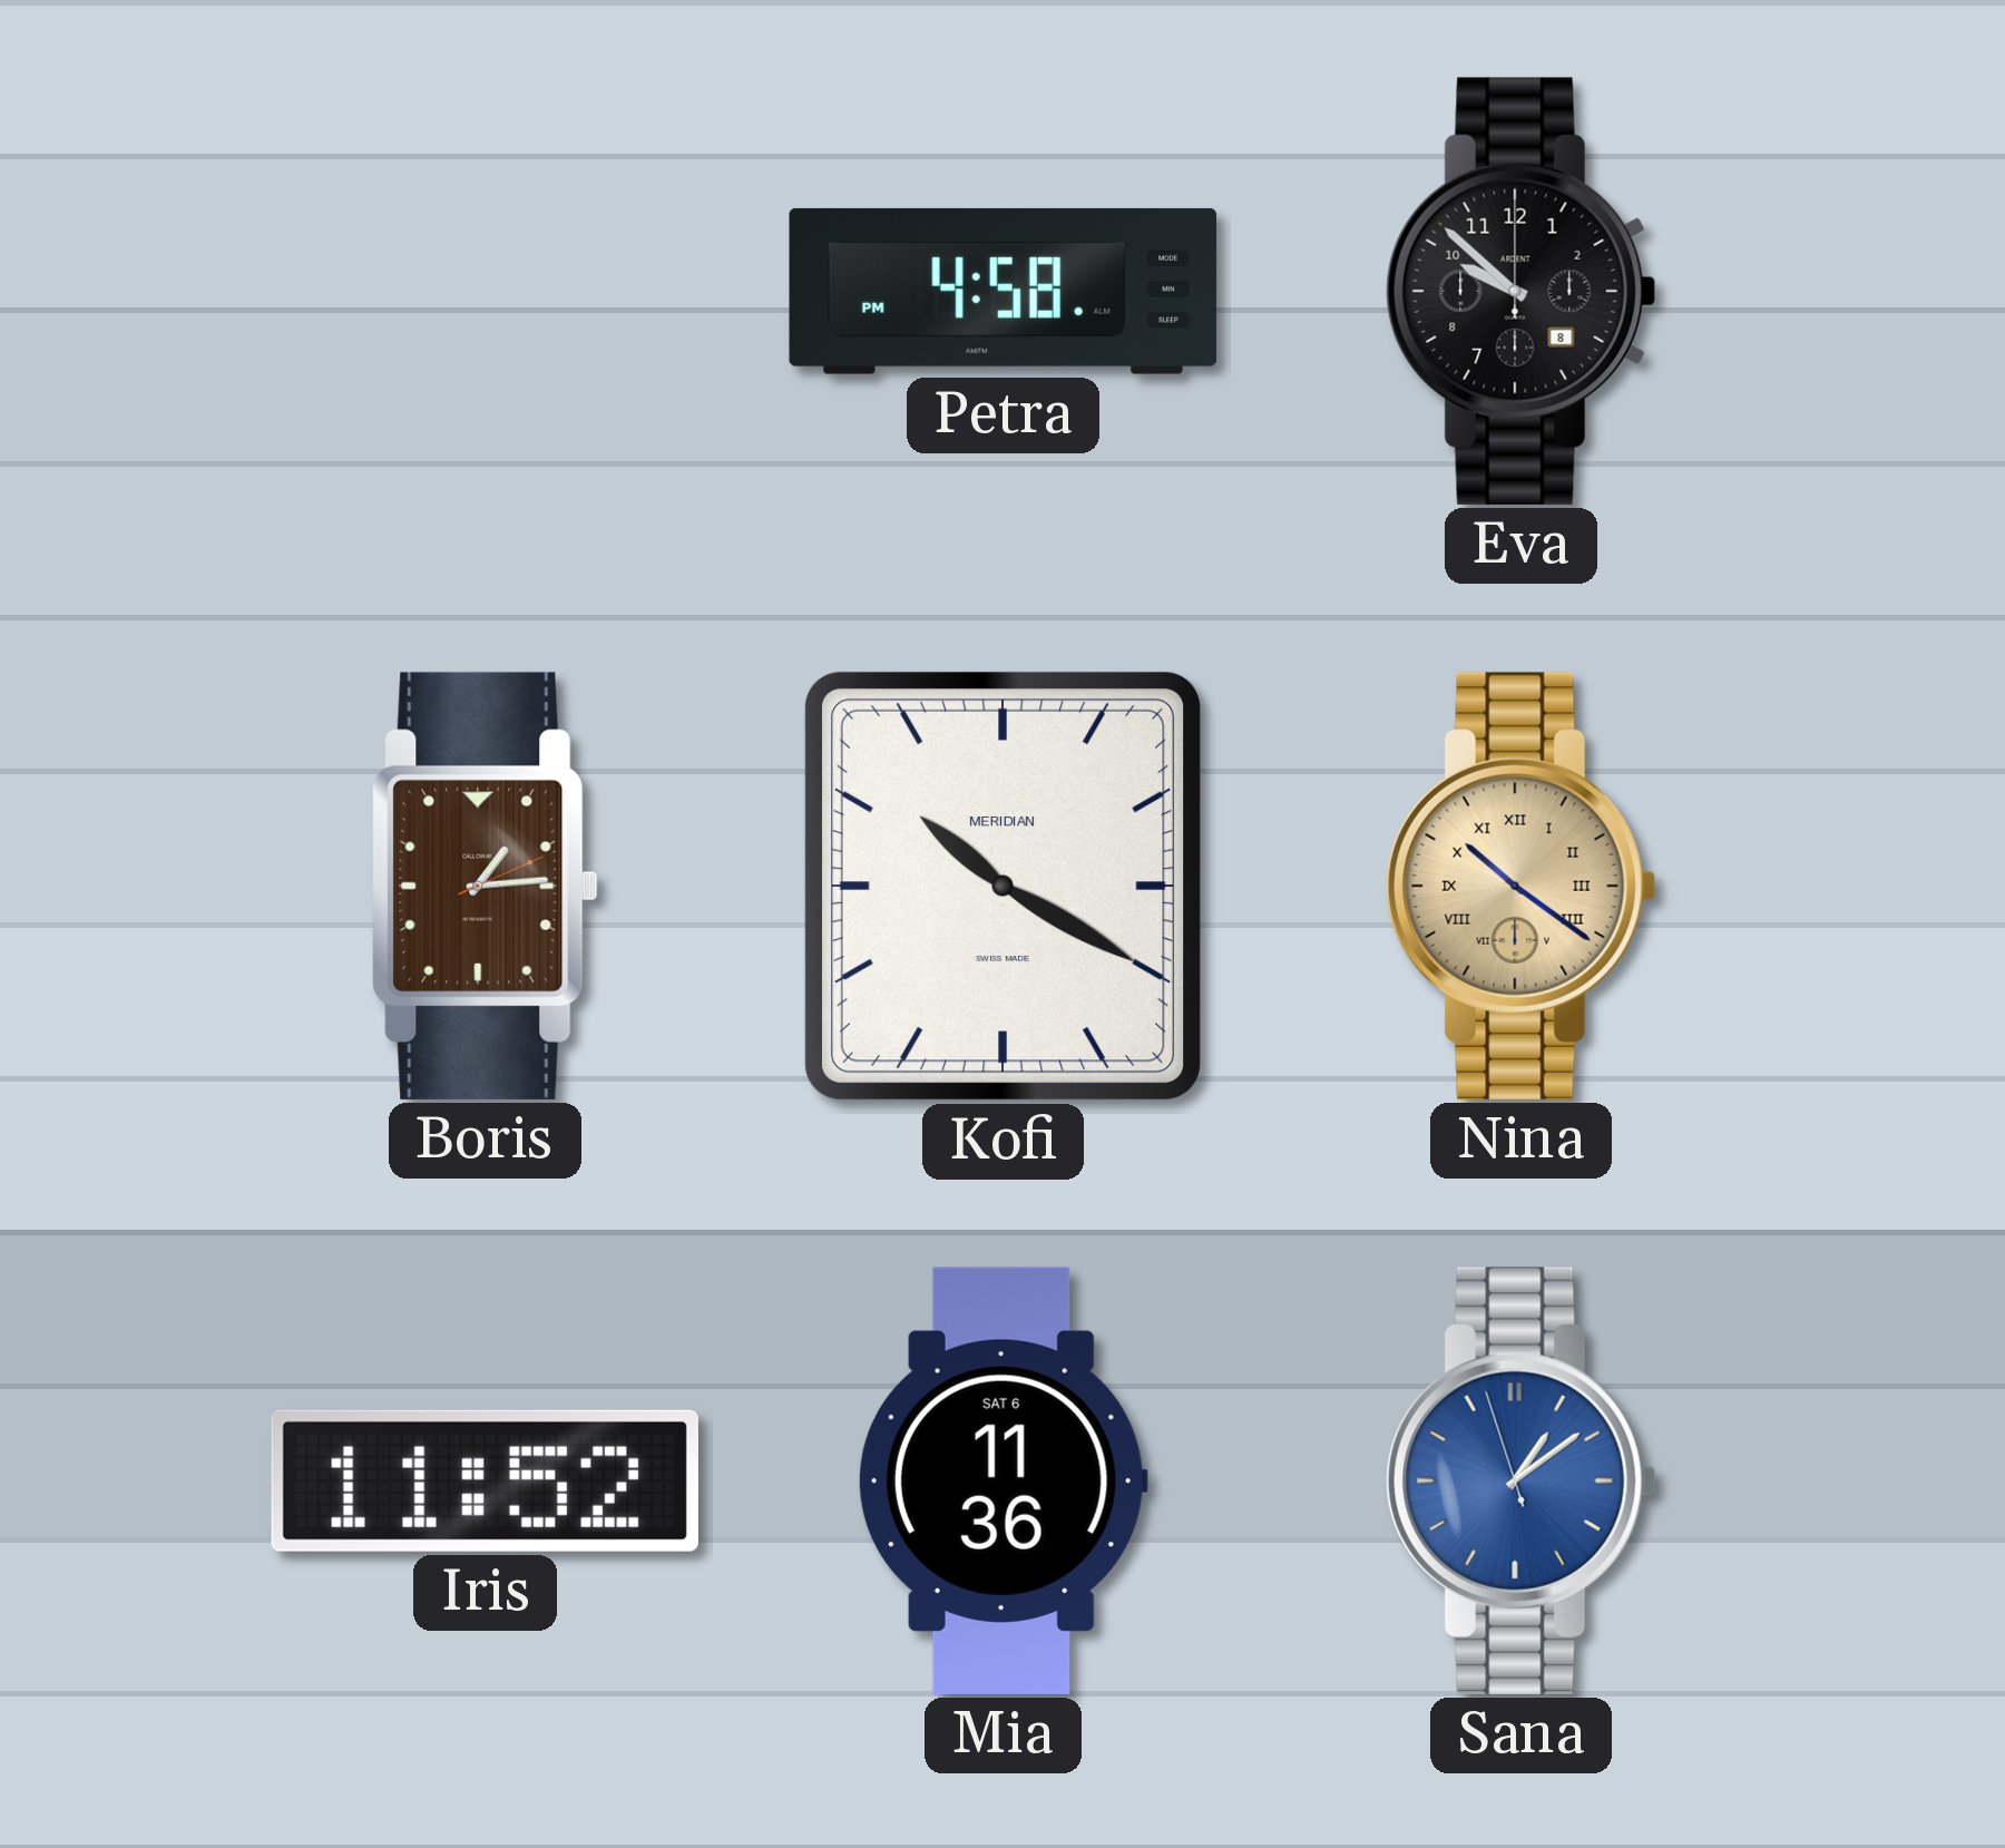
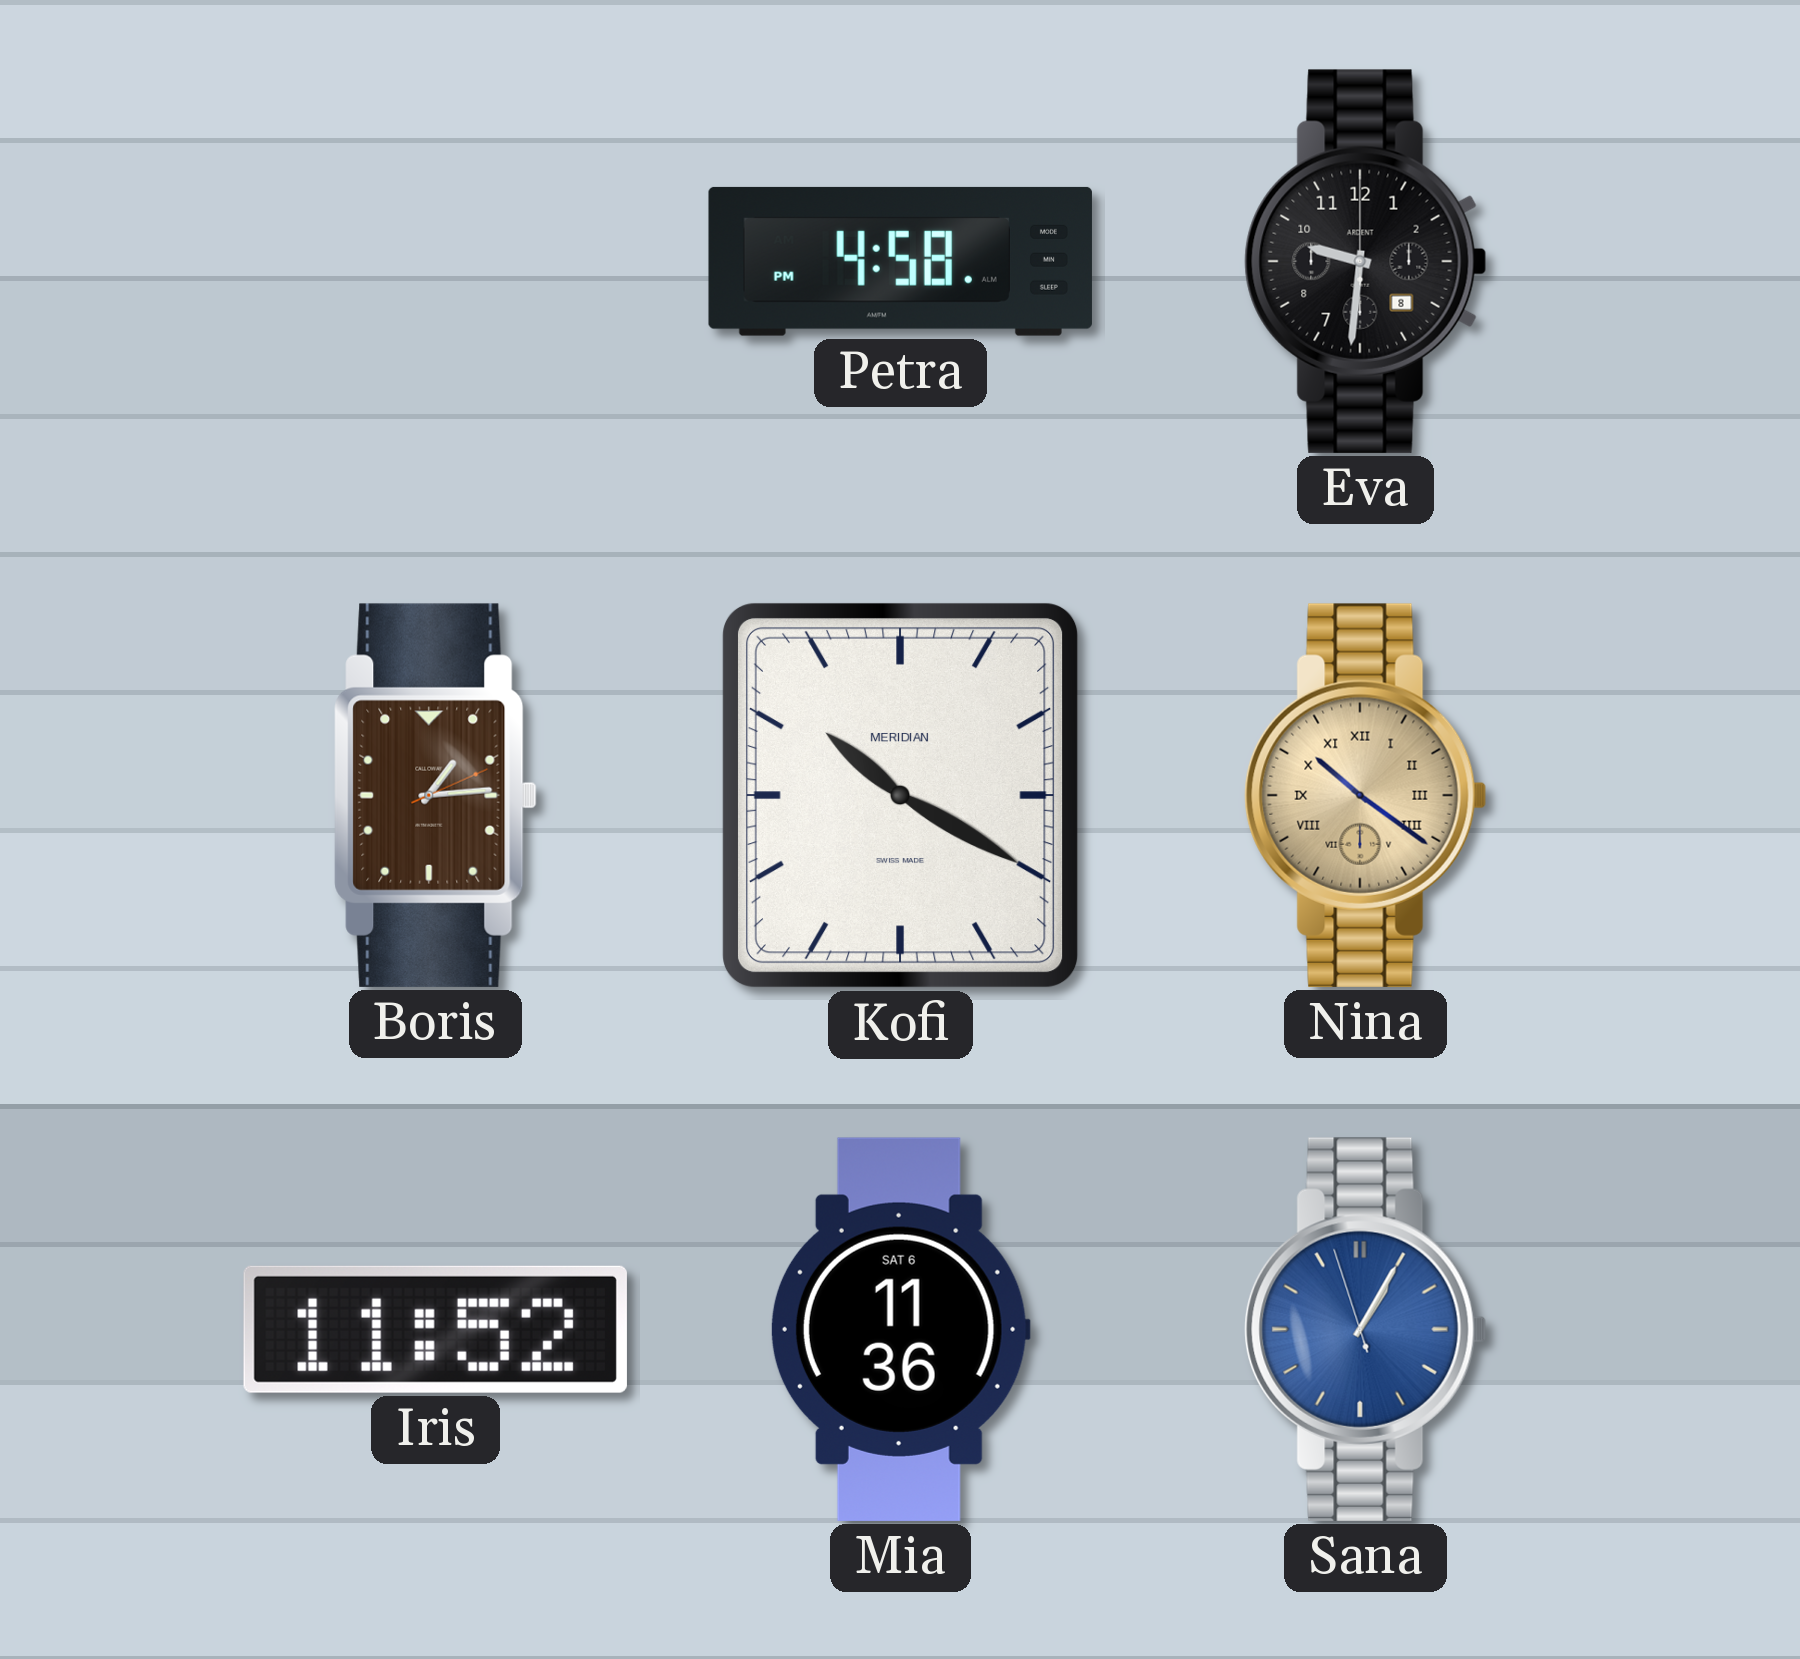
Eva: 9:52 -> 9:31
Sana: 1:08 -> 1:04
